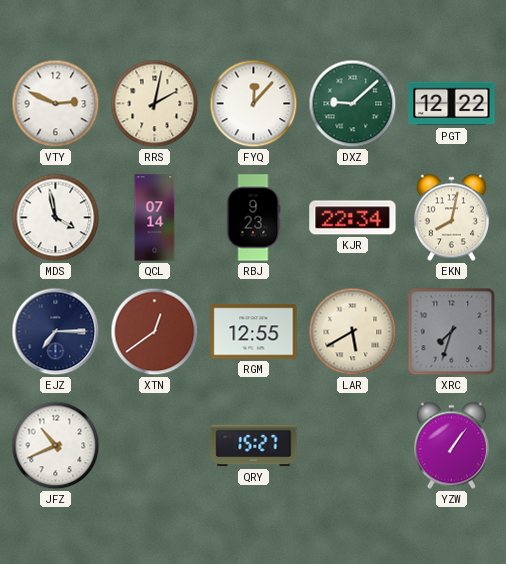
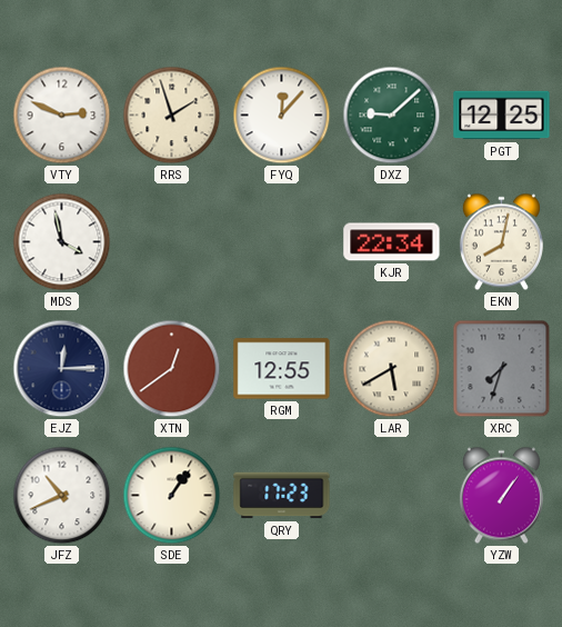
RRS: 2:02 -> 1:57
PGT: 12:22 -> 12:25
QCL: 07:14 -> none
RBJ: 9:23 -> none
EJZ: 7:15 -> 12:15
SDE: none -> 1:06
QRY: 15:27 -> 17:23
